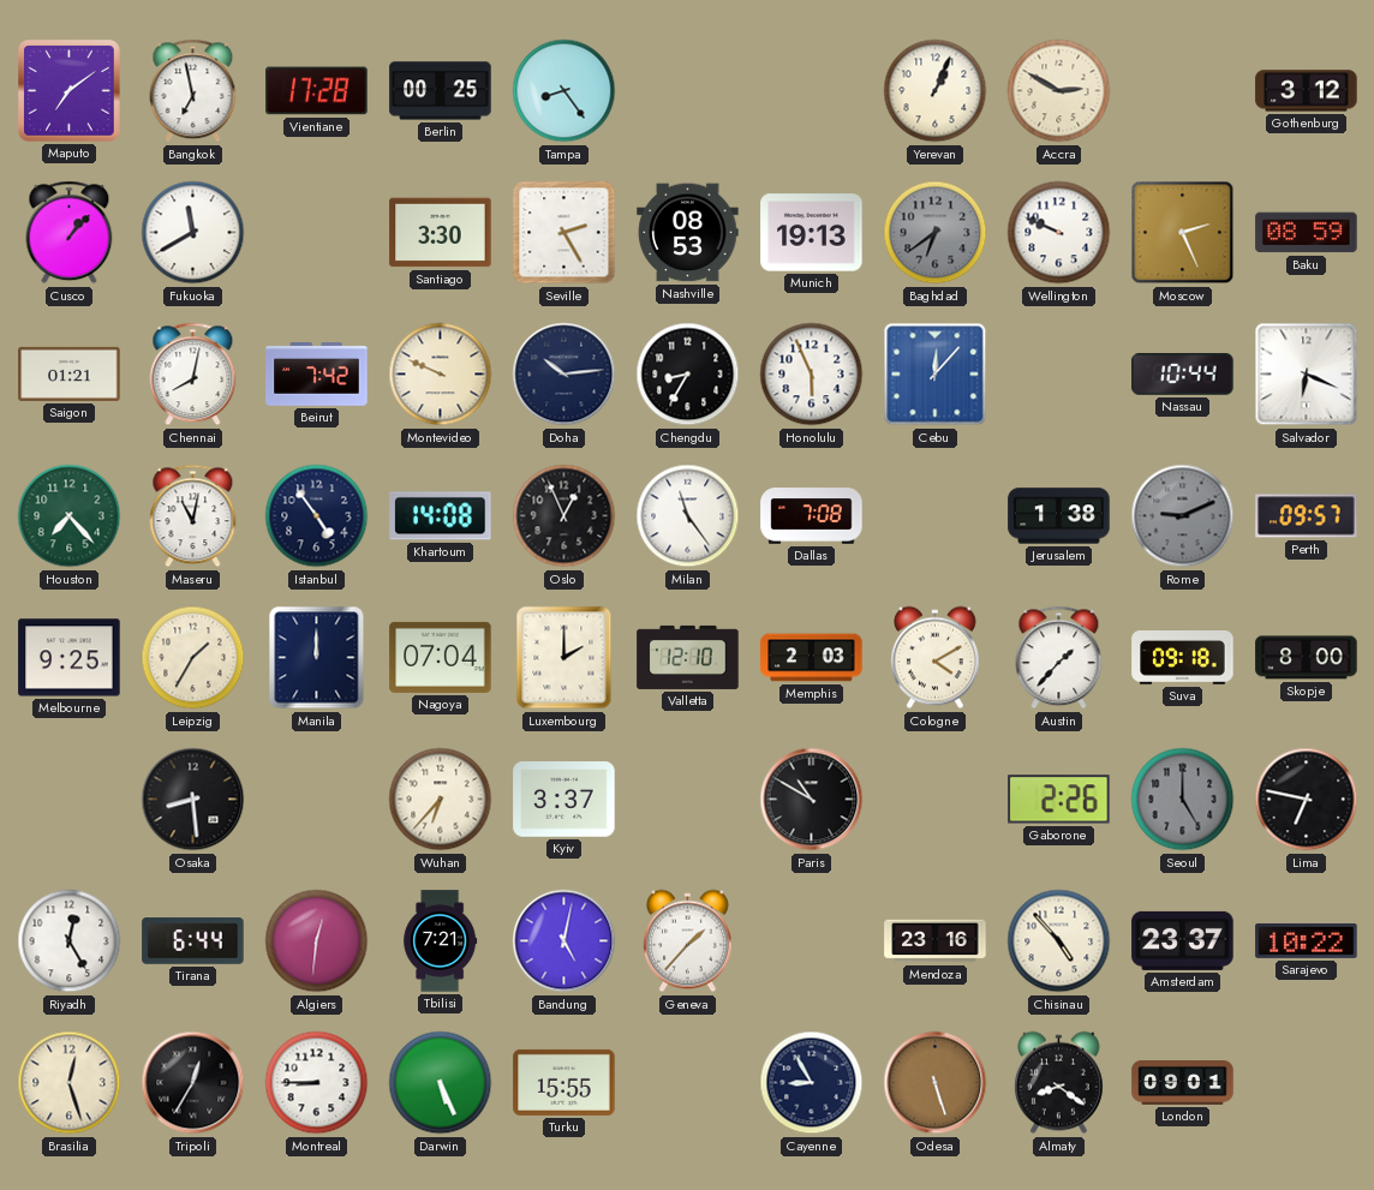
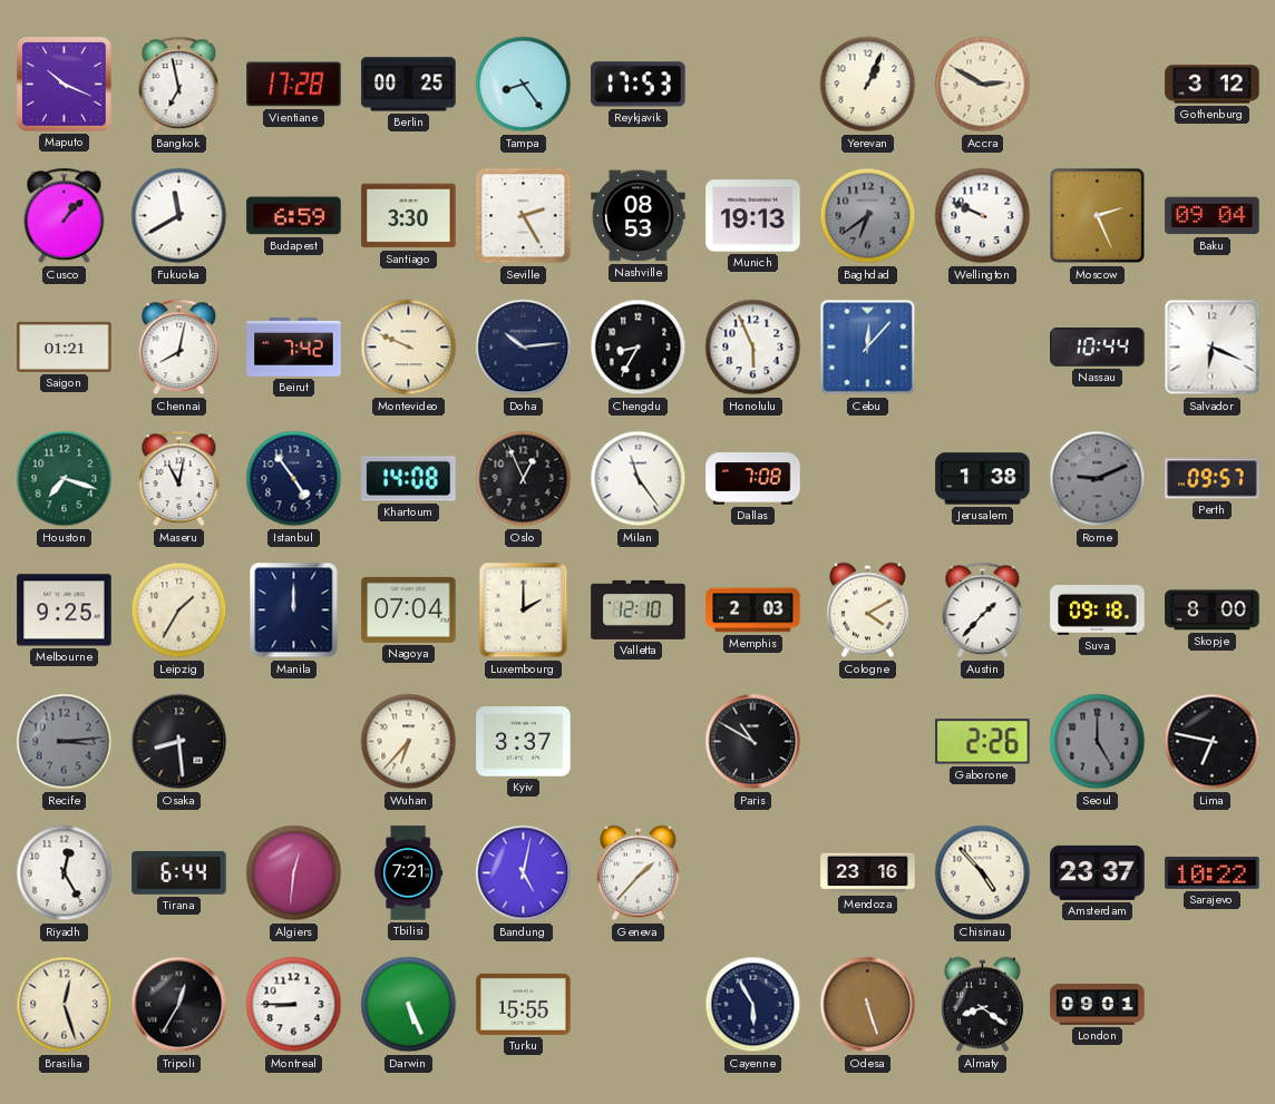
Maputo: 7:09 -> 10:19
Reykjavik: none -> 17:53
Budapest: none -> 6:59
Baku: 08:59 -> 09:04
Houston: 7:23 -> 7:18
Recife: none -> 3:14
Cayenne: 8:55 -> 5:55
